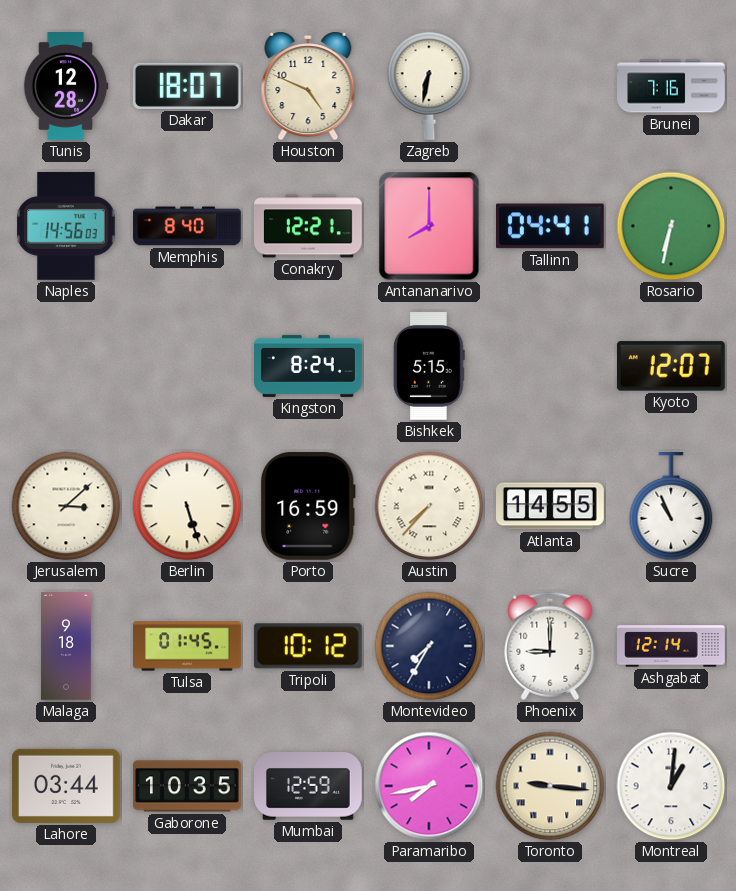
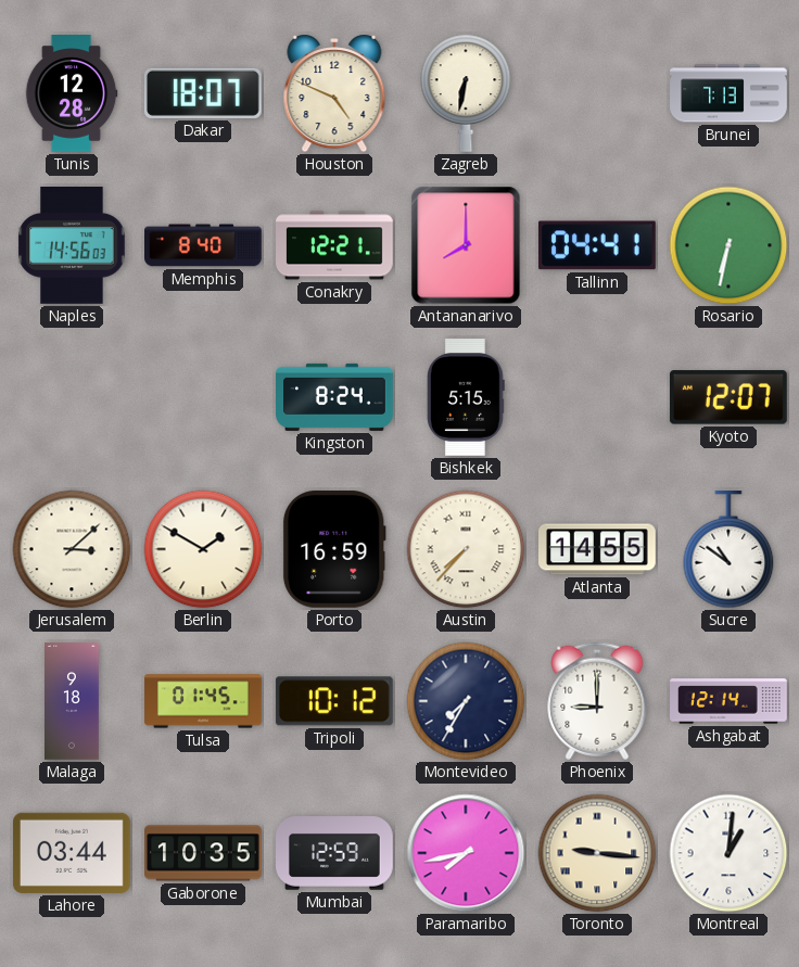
Brunei: 7:16 -> 7:13
Berlin: 5:27 -> 1:50
Sucre: 10:56 -> 10:51
